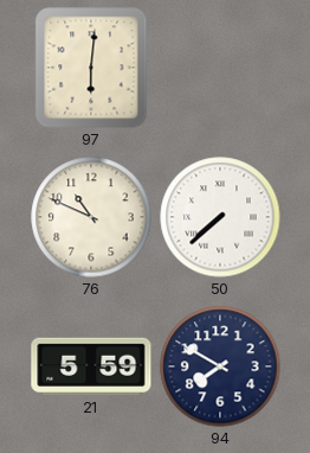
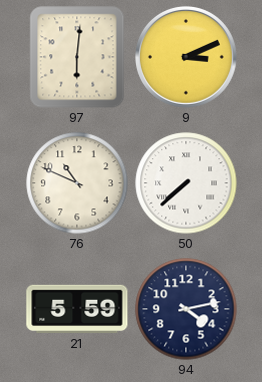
9: none -> 3:11
94: 7:50 -> 4:13
